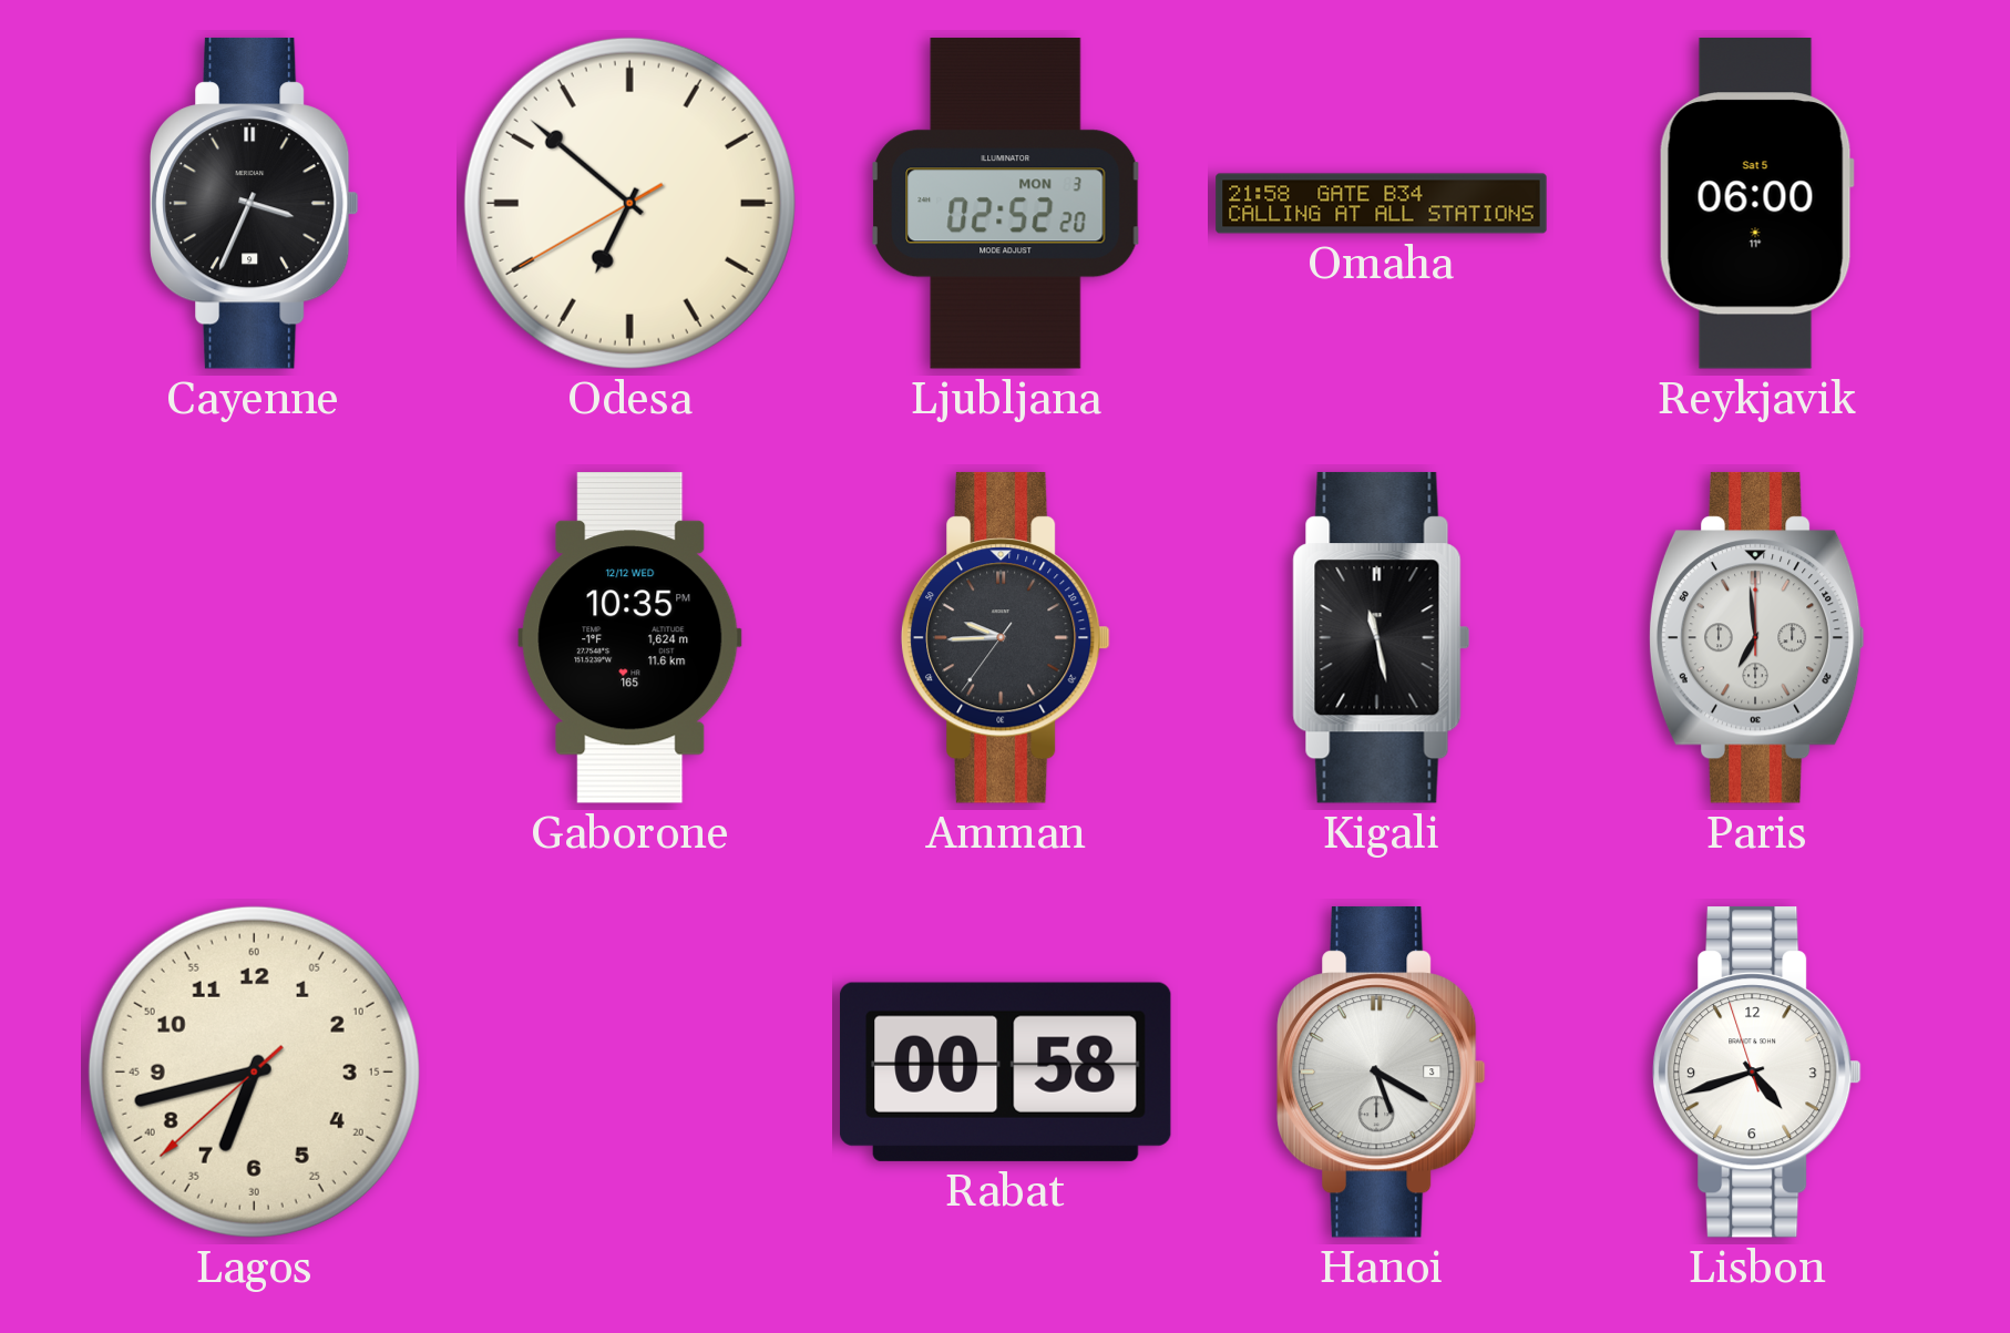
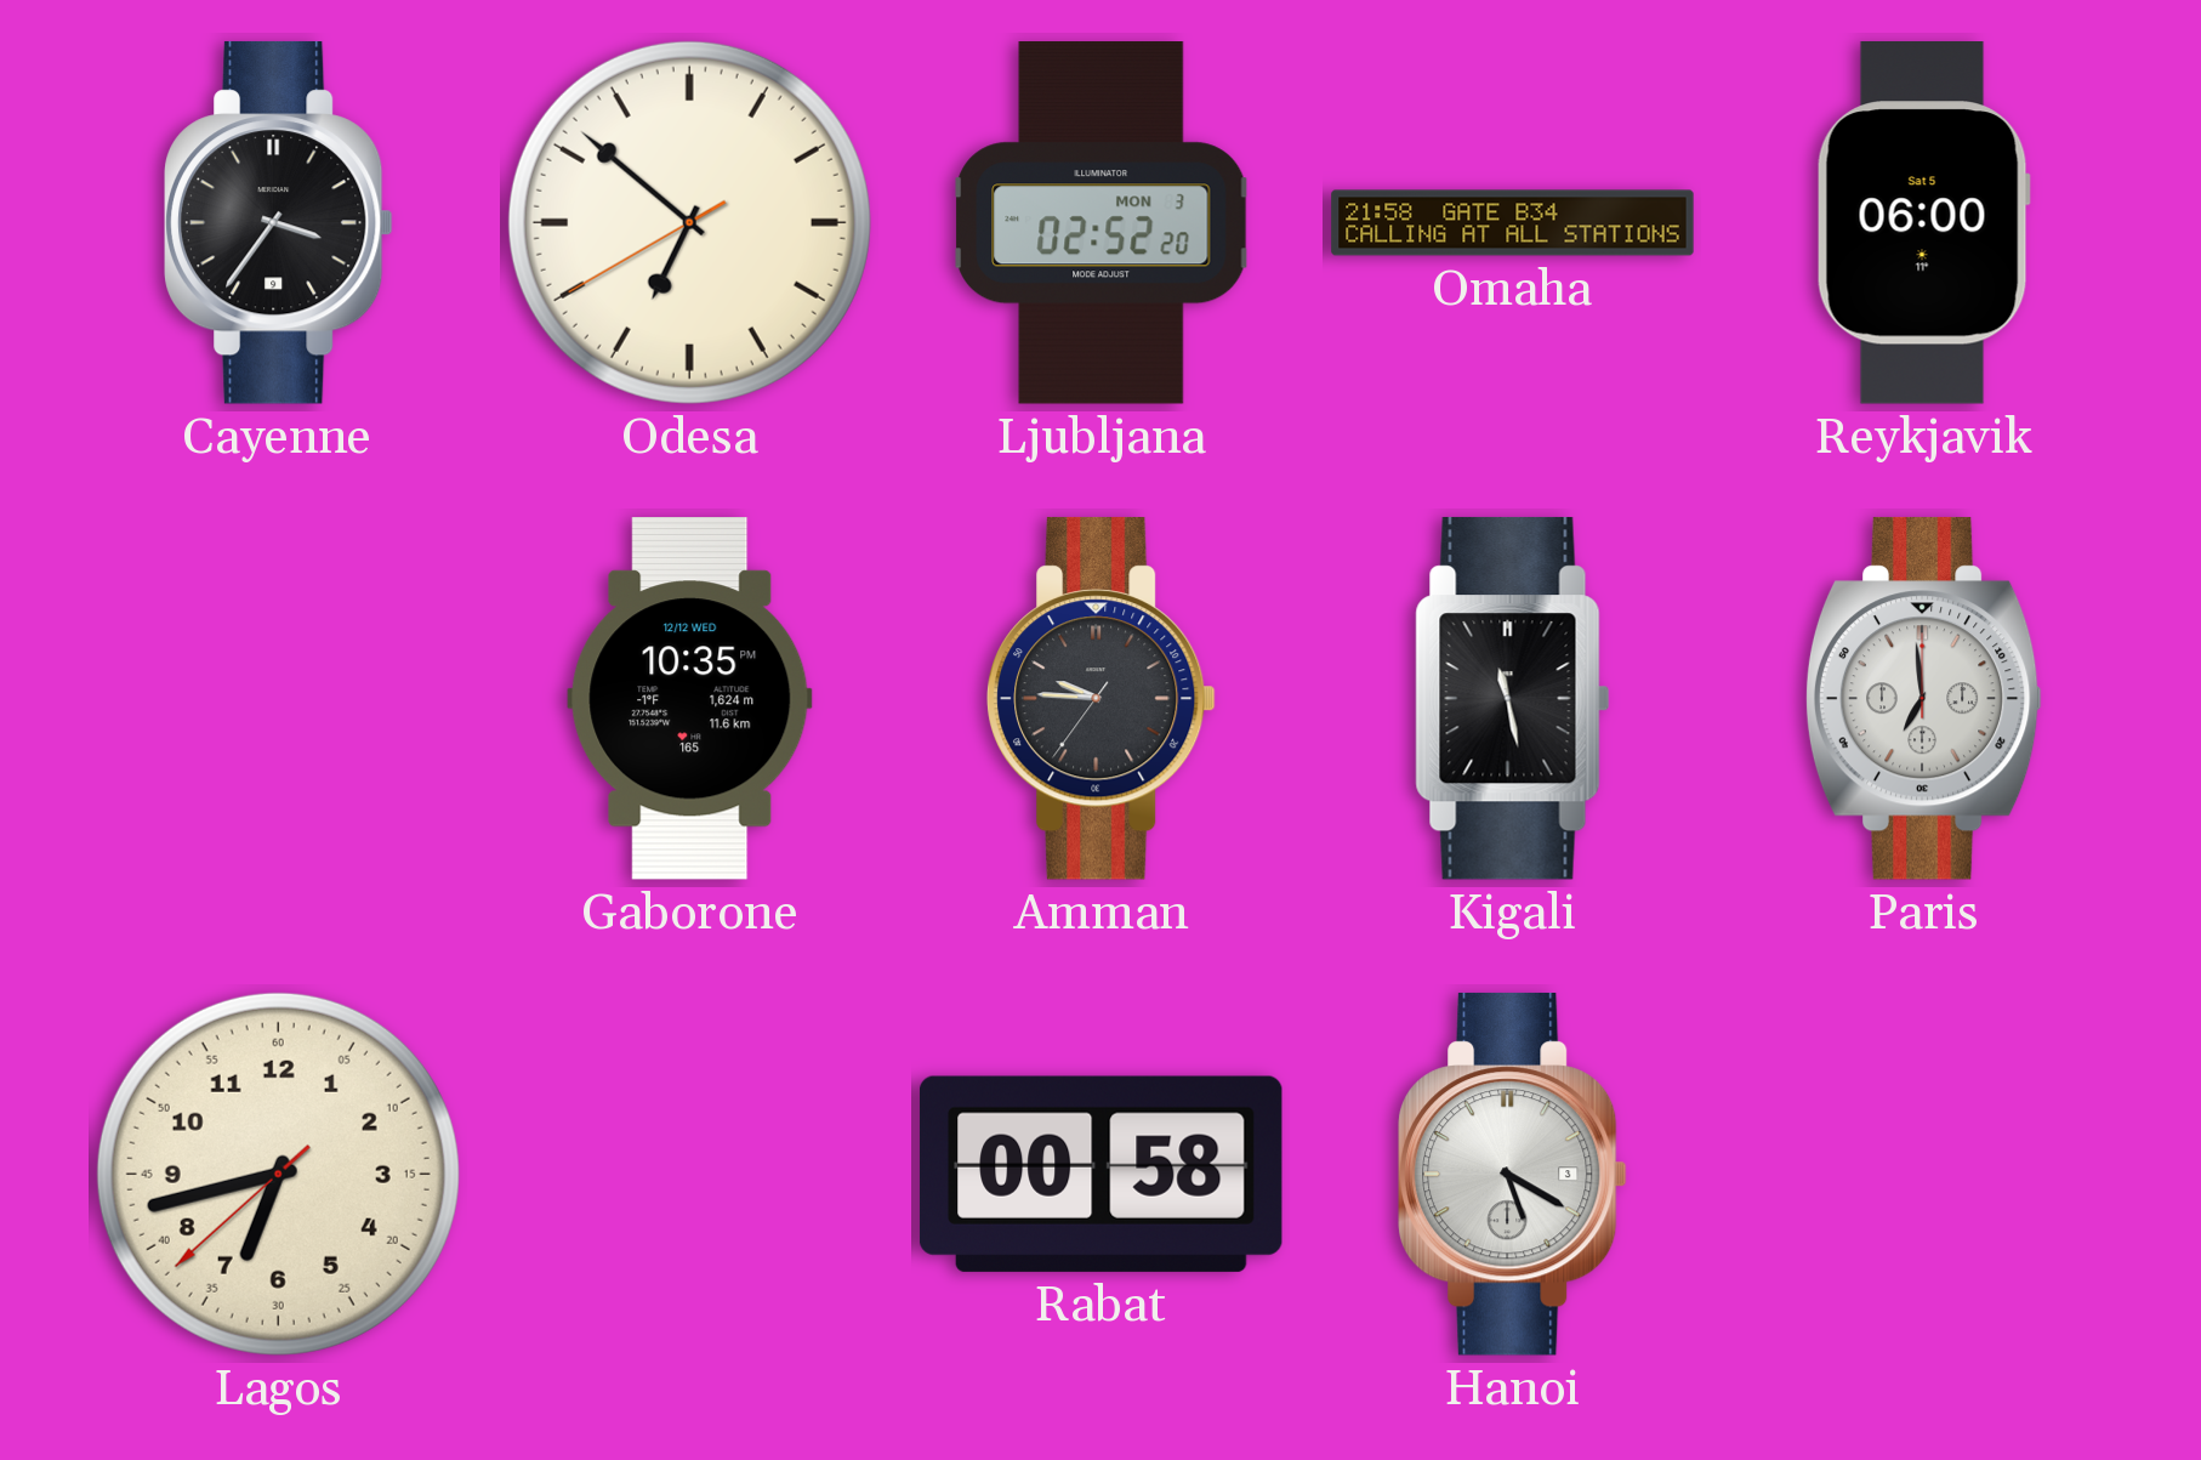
Cayenne: 3:34 -> 3:36
Amman: 9:44 -> 9:45
Lisbon: 4:41 -> none
